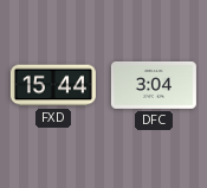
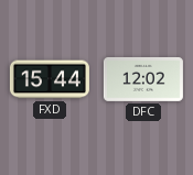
DFC: 3:04 -> 12:02
